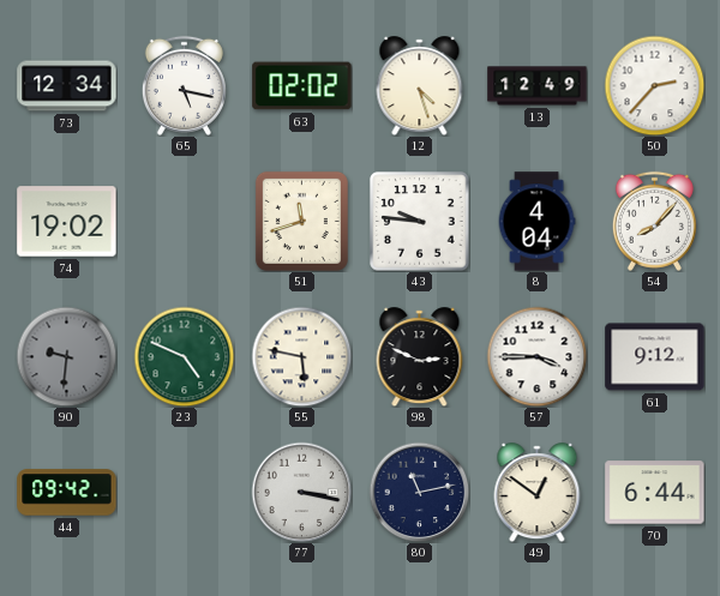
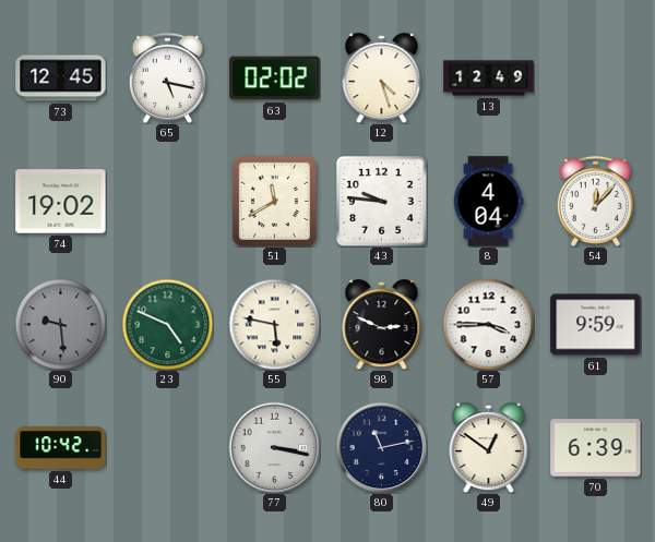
73: 12:34 -> 12:45
50: 2:37 -> none
51: 11:42 -> 11:40
54: 8:07 -> 12:07
90: 9:31 -> 9:29
61: 9:12 -> 9:59
44: 09:42 -> 10:42
70: 6:44 -> 6:39
